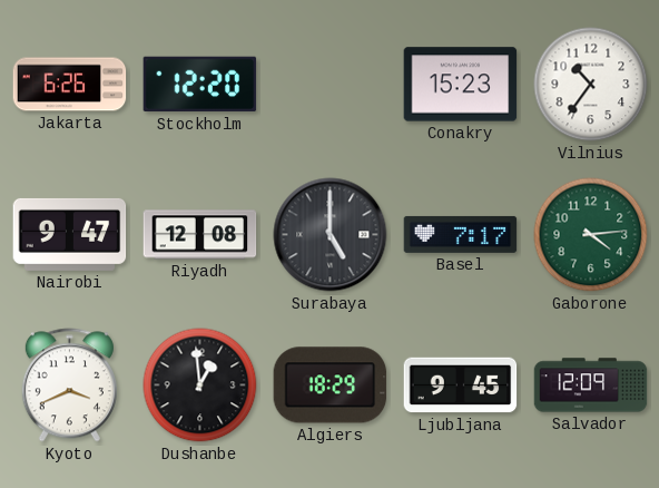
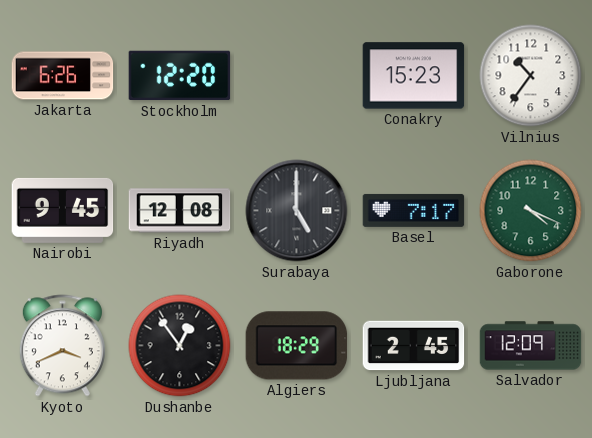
Nairobi: 9:47 -> 9:45
Gaborone: 4:14 -> 4:19
Dushanbe: 12:59 -> 12:54
Ljubljana: 9:45 -> 2:45
